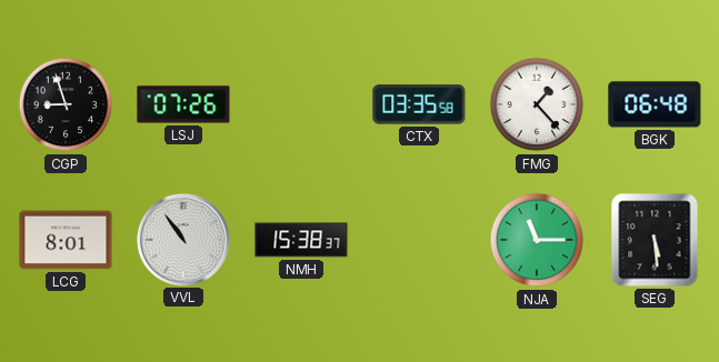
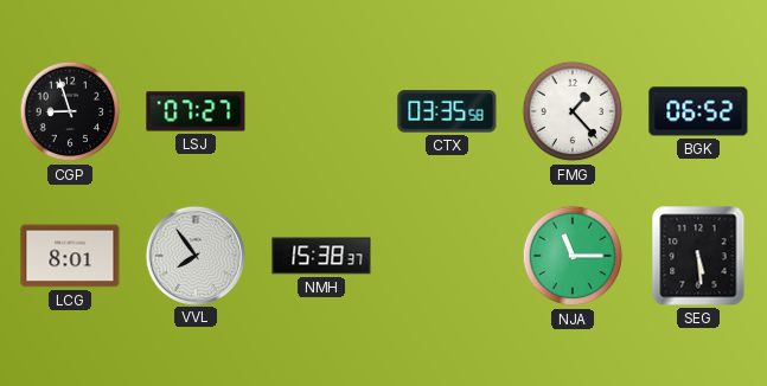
LSJ: 07:26 -> 07:27
BGK: 06:48 -> 06:52
VVL: 10:54 -> 7:54
